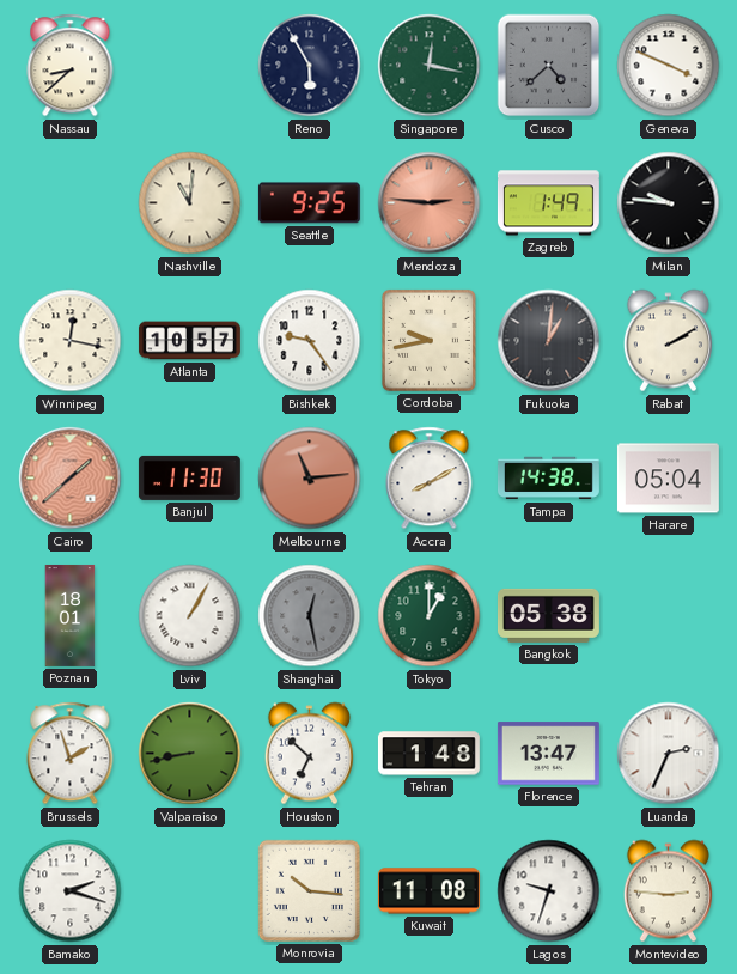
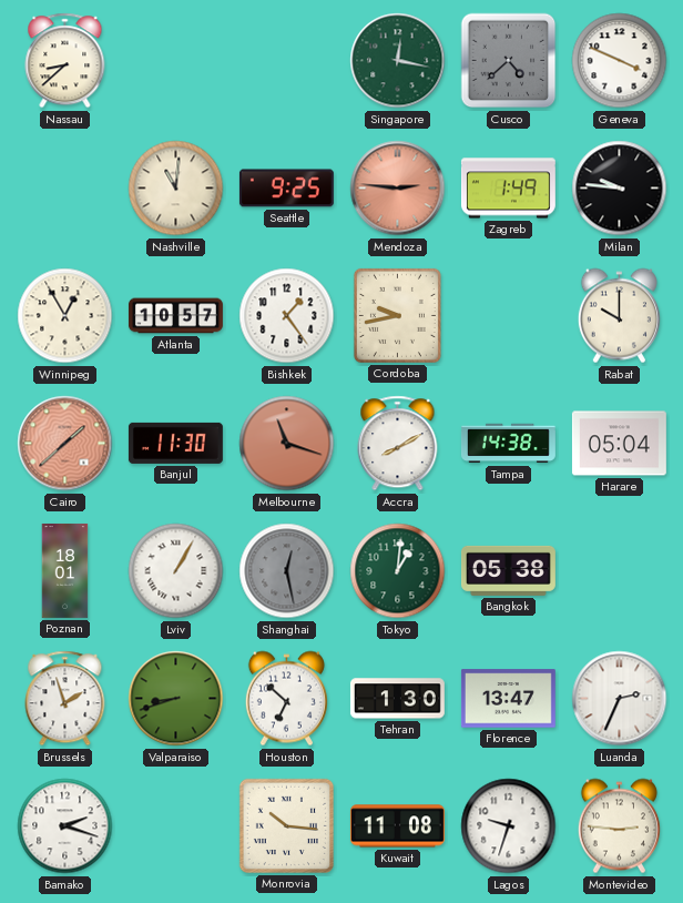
Reno: 5:55 -> none
Winnipeg: 12:17 -> 12:55
Bishkek: 9:24 -> 1:24
Fukuoka: 1:01 -> none
Rabat: 2:10 -> 10:00
Melbourne: 11:14 -> 11:18
Tokyo: 1:00 -> 1:01
Valparaiso: 8:43 -> 8:42
Tehran: 1:48 -> 1:30
